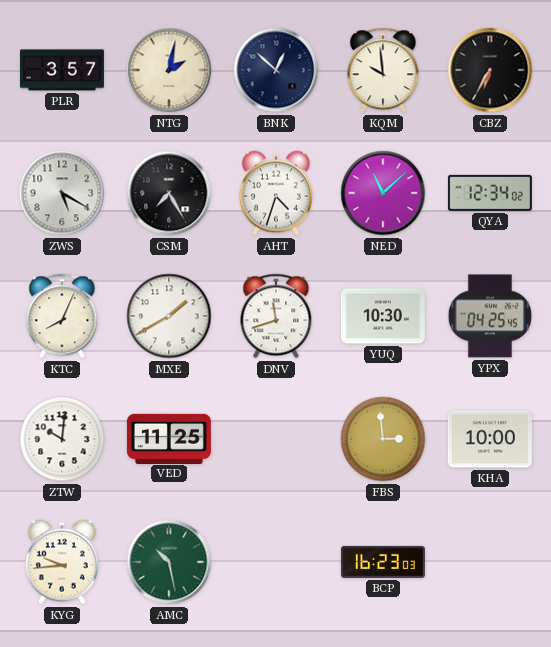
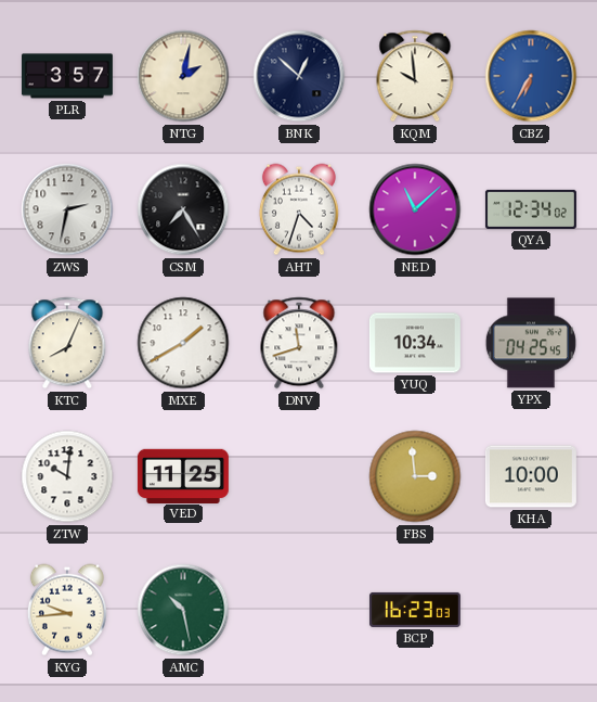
CBZ dial: black -> blue
ZWS: 5:20 -> 2:32
YUQ: 10:30 -> 10:34
